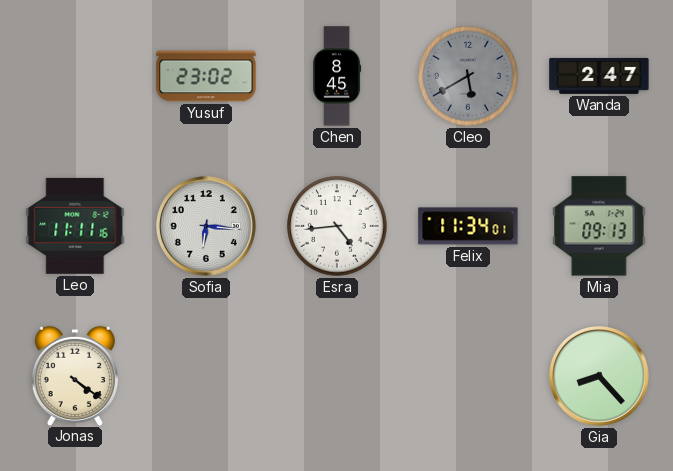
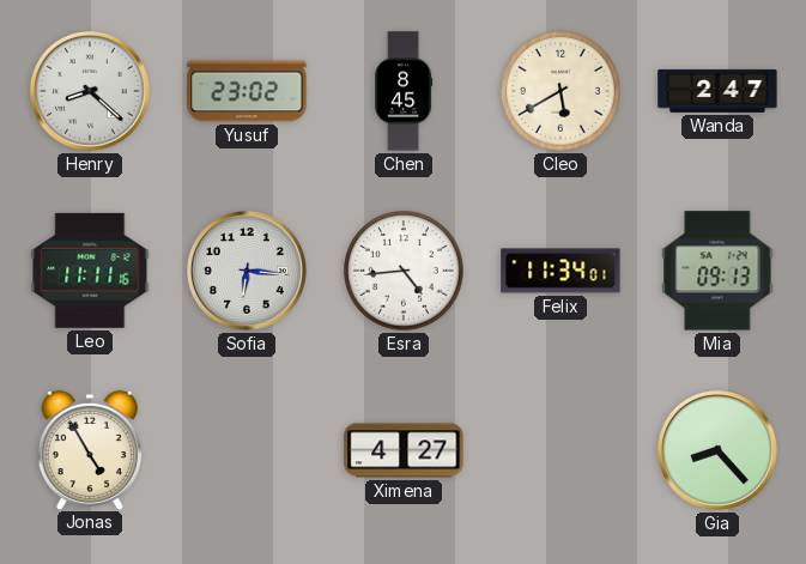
Henry: none -> 8:22
Cleo dial: grey -> cream
Jonas: 4:21 -> 4:55
Ximena: none -> 4:27
